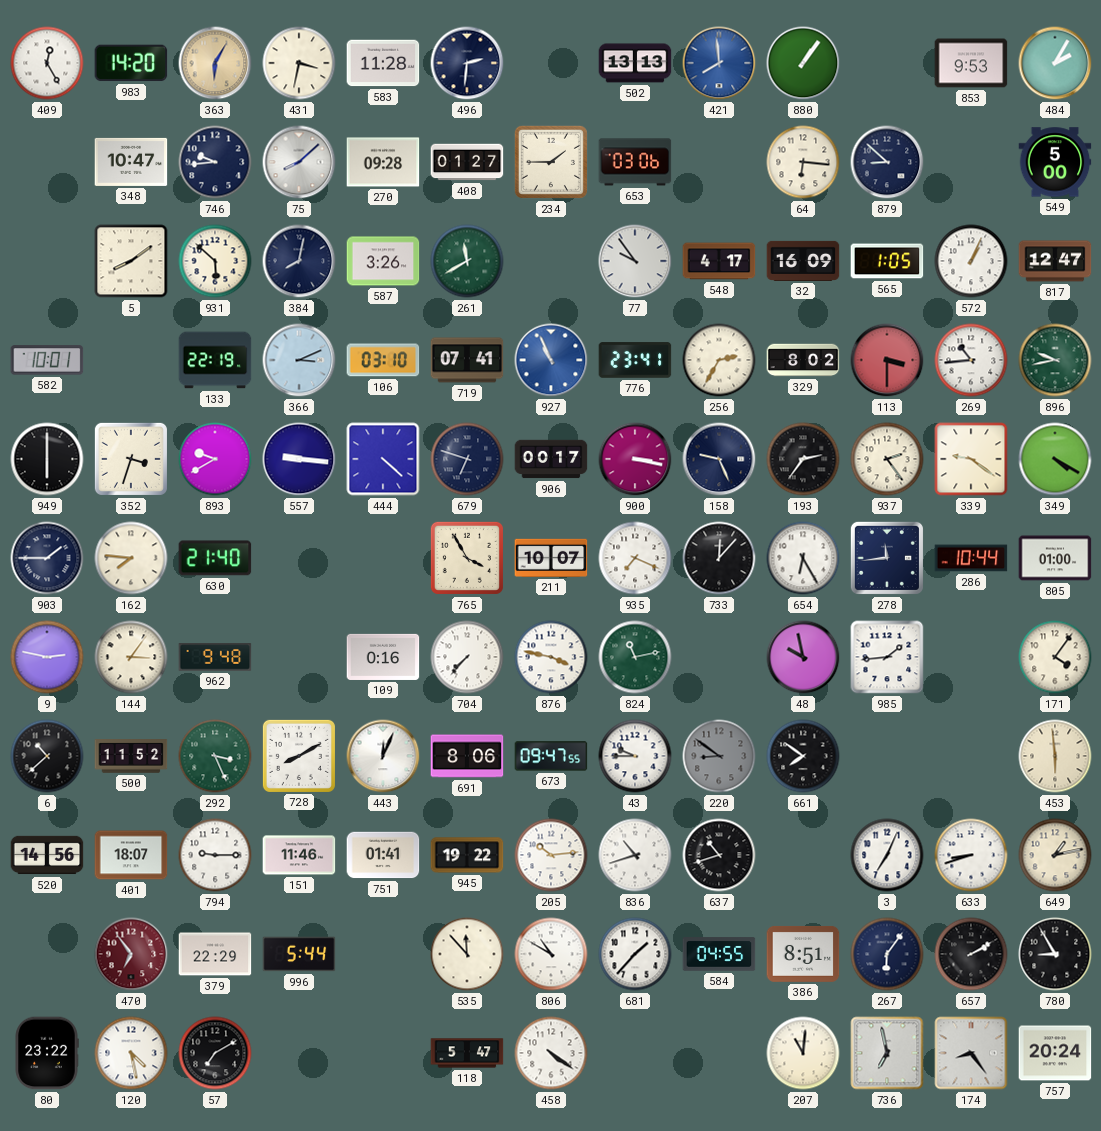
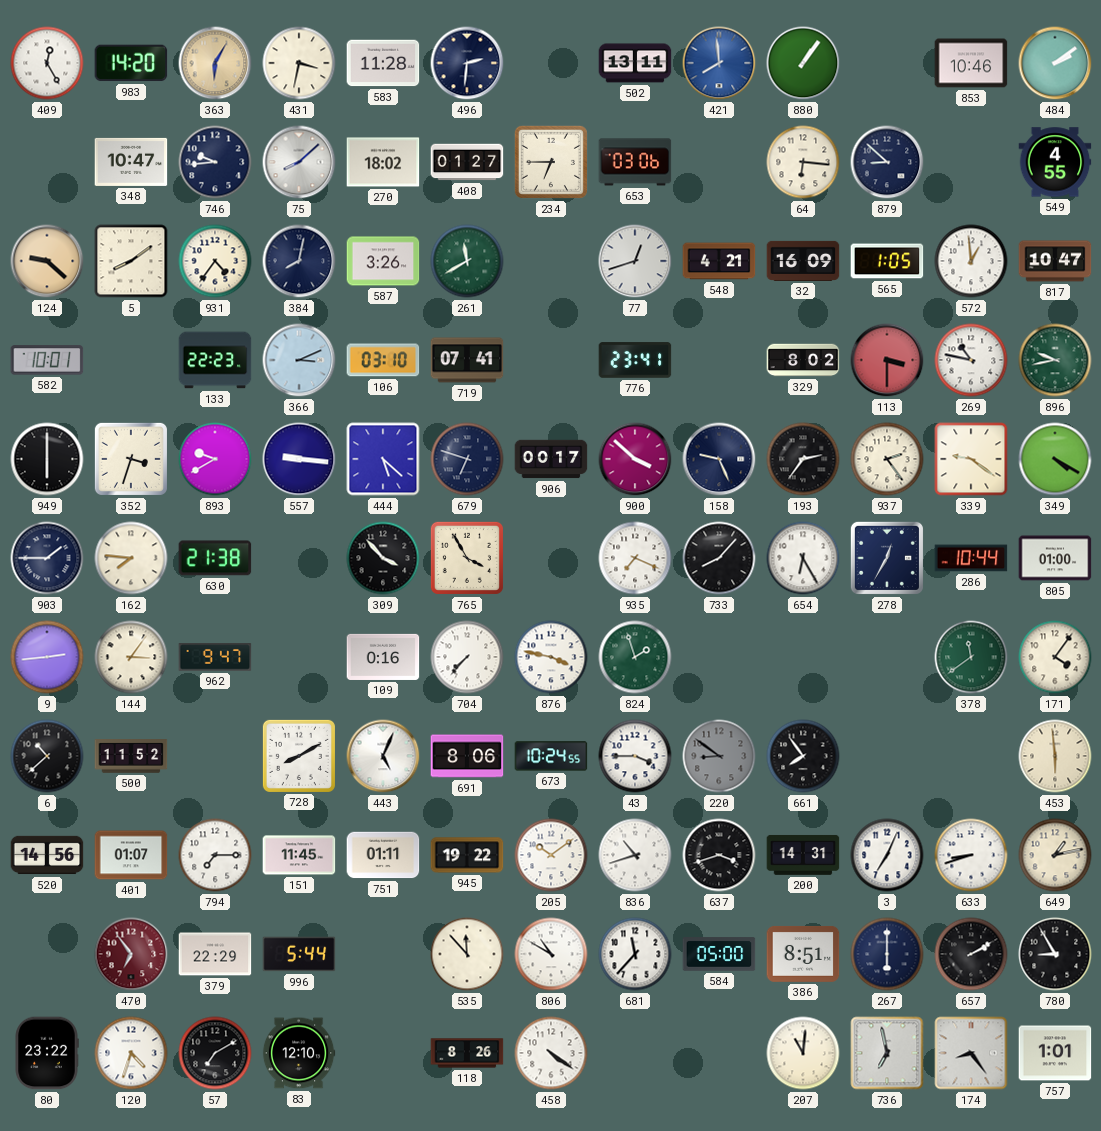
502: 13:13 -> 13:11
853: 9:53 -> 10:46
484: 2:05 -> 2:09
270: 09:28 -> 18:02
234: 1:45 -> 6:45
549: 5:00 -> 4:55
124: none -> 9:22
931: 5:52 -> 4:36
77: 9:54 -> 12:42
548: 4:17 -> 4:21
572: 1:04 -> 12:59
817: 12:47 -> 10:47
133: 22:19 -> 22:23
927: 10:56 -> none
256: 2:35 -> none
269: 10:44 -> 10:47
444: 4:22 -> 5:22
900: 3:17 -> 3:52
630: 21:40 -> 21:38
309: none -> 3:53
211: 10:07 -> none
733: 12:07 -> 8:07
278: 11:44 -> 12:35
9: 2:47 -> 2:44
962: 9:48 -> 9:47
824: 11:13 -> 1:57
48: 9:58 -> none
985: 1:44 -> none
378: none -> 11:39
292: 3:26 -> none
443: 12:04 -> 5:04
673: 09:47 -> 10:24
43: 9:45 -> 3:45
661: 7:51 -> 7:54
401: 18:07 -> 01:07
794: 9:15 -> 7:15
151: 11:46 -> 11:45
751: 01:41 -> 01:11
205: 10:14 -> 10:09
637: 10:42 -> 3:42
200: none -> 14:31
681: 1:37 -> 11:37
584: 04:55 -> 05:00
267: 6:06 -> 6:00
120: 4:28 -> 4:33
83: none -> 12:10
118: 5:47 -> 8:26
757: 20:24 -> 1:01
